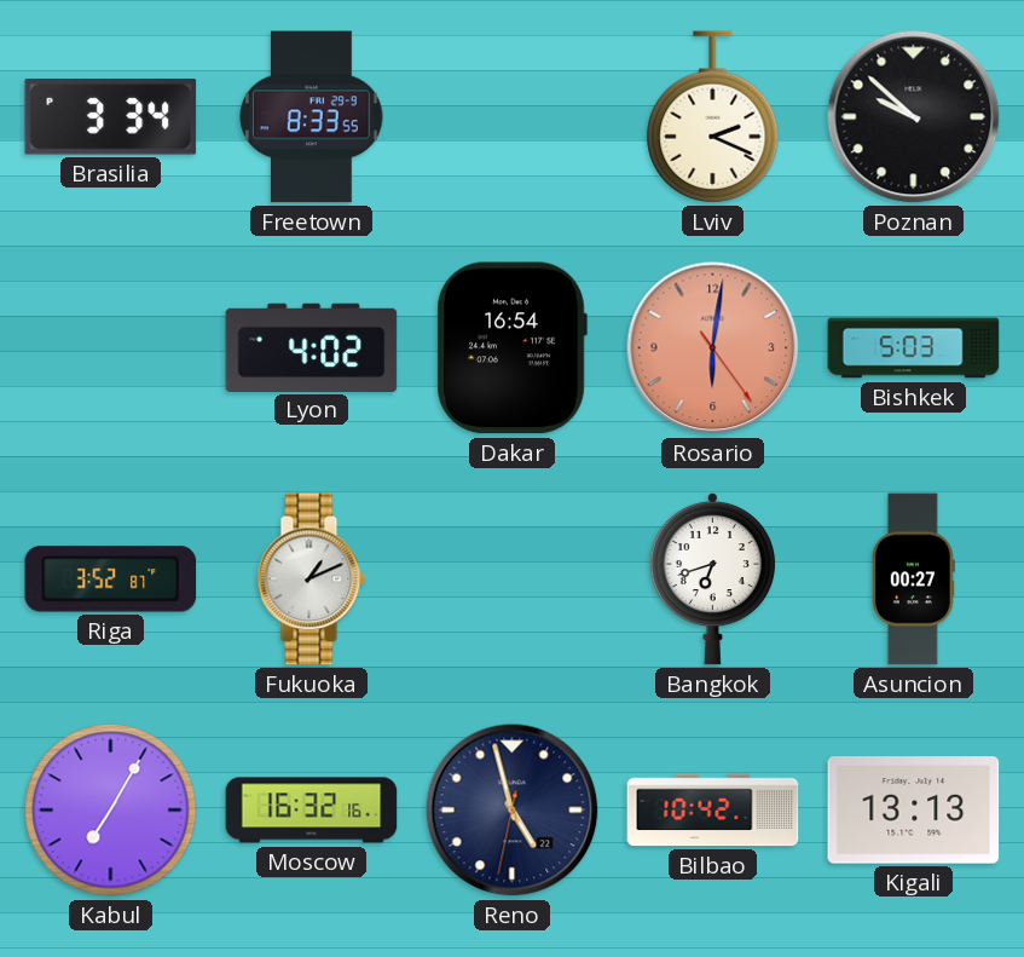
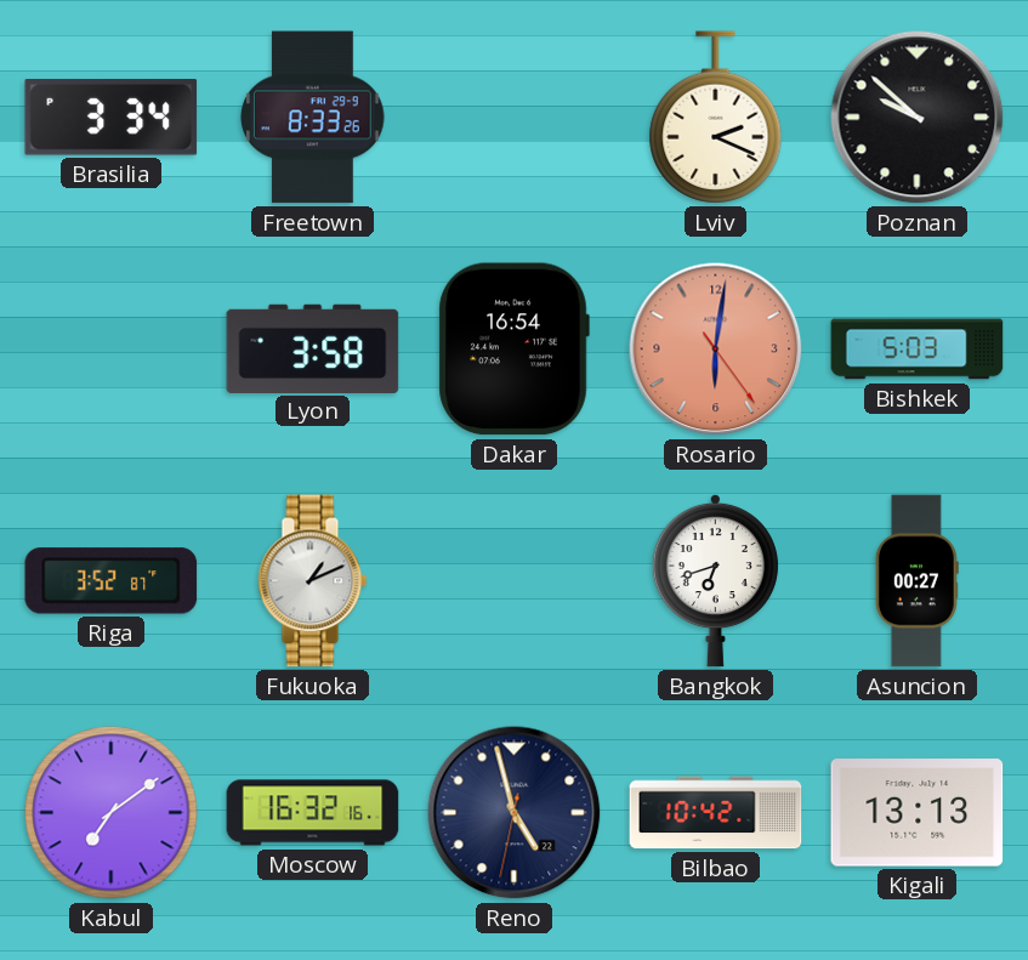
Freetown: 8:33:55 -> 8:33:26
Lyon: 4:02 -> 3:58
Kabul: 7:05 -> 7:09
